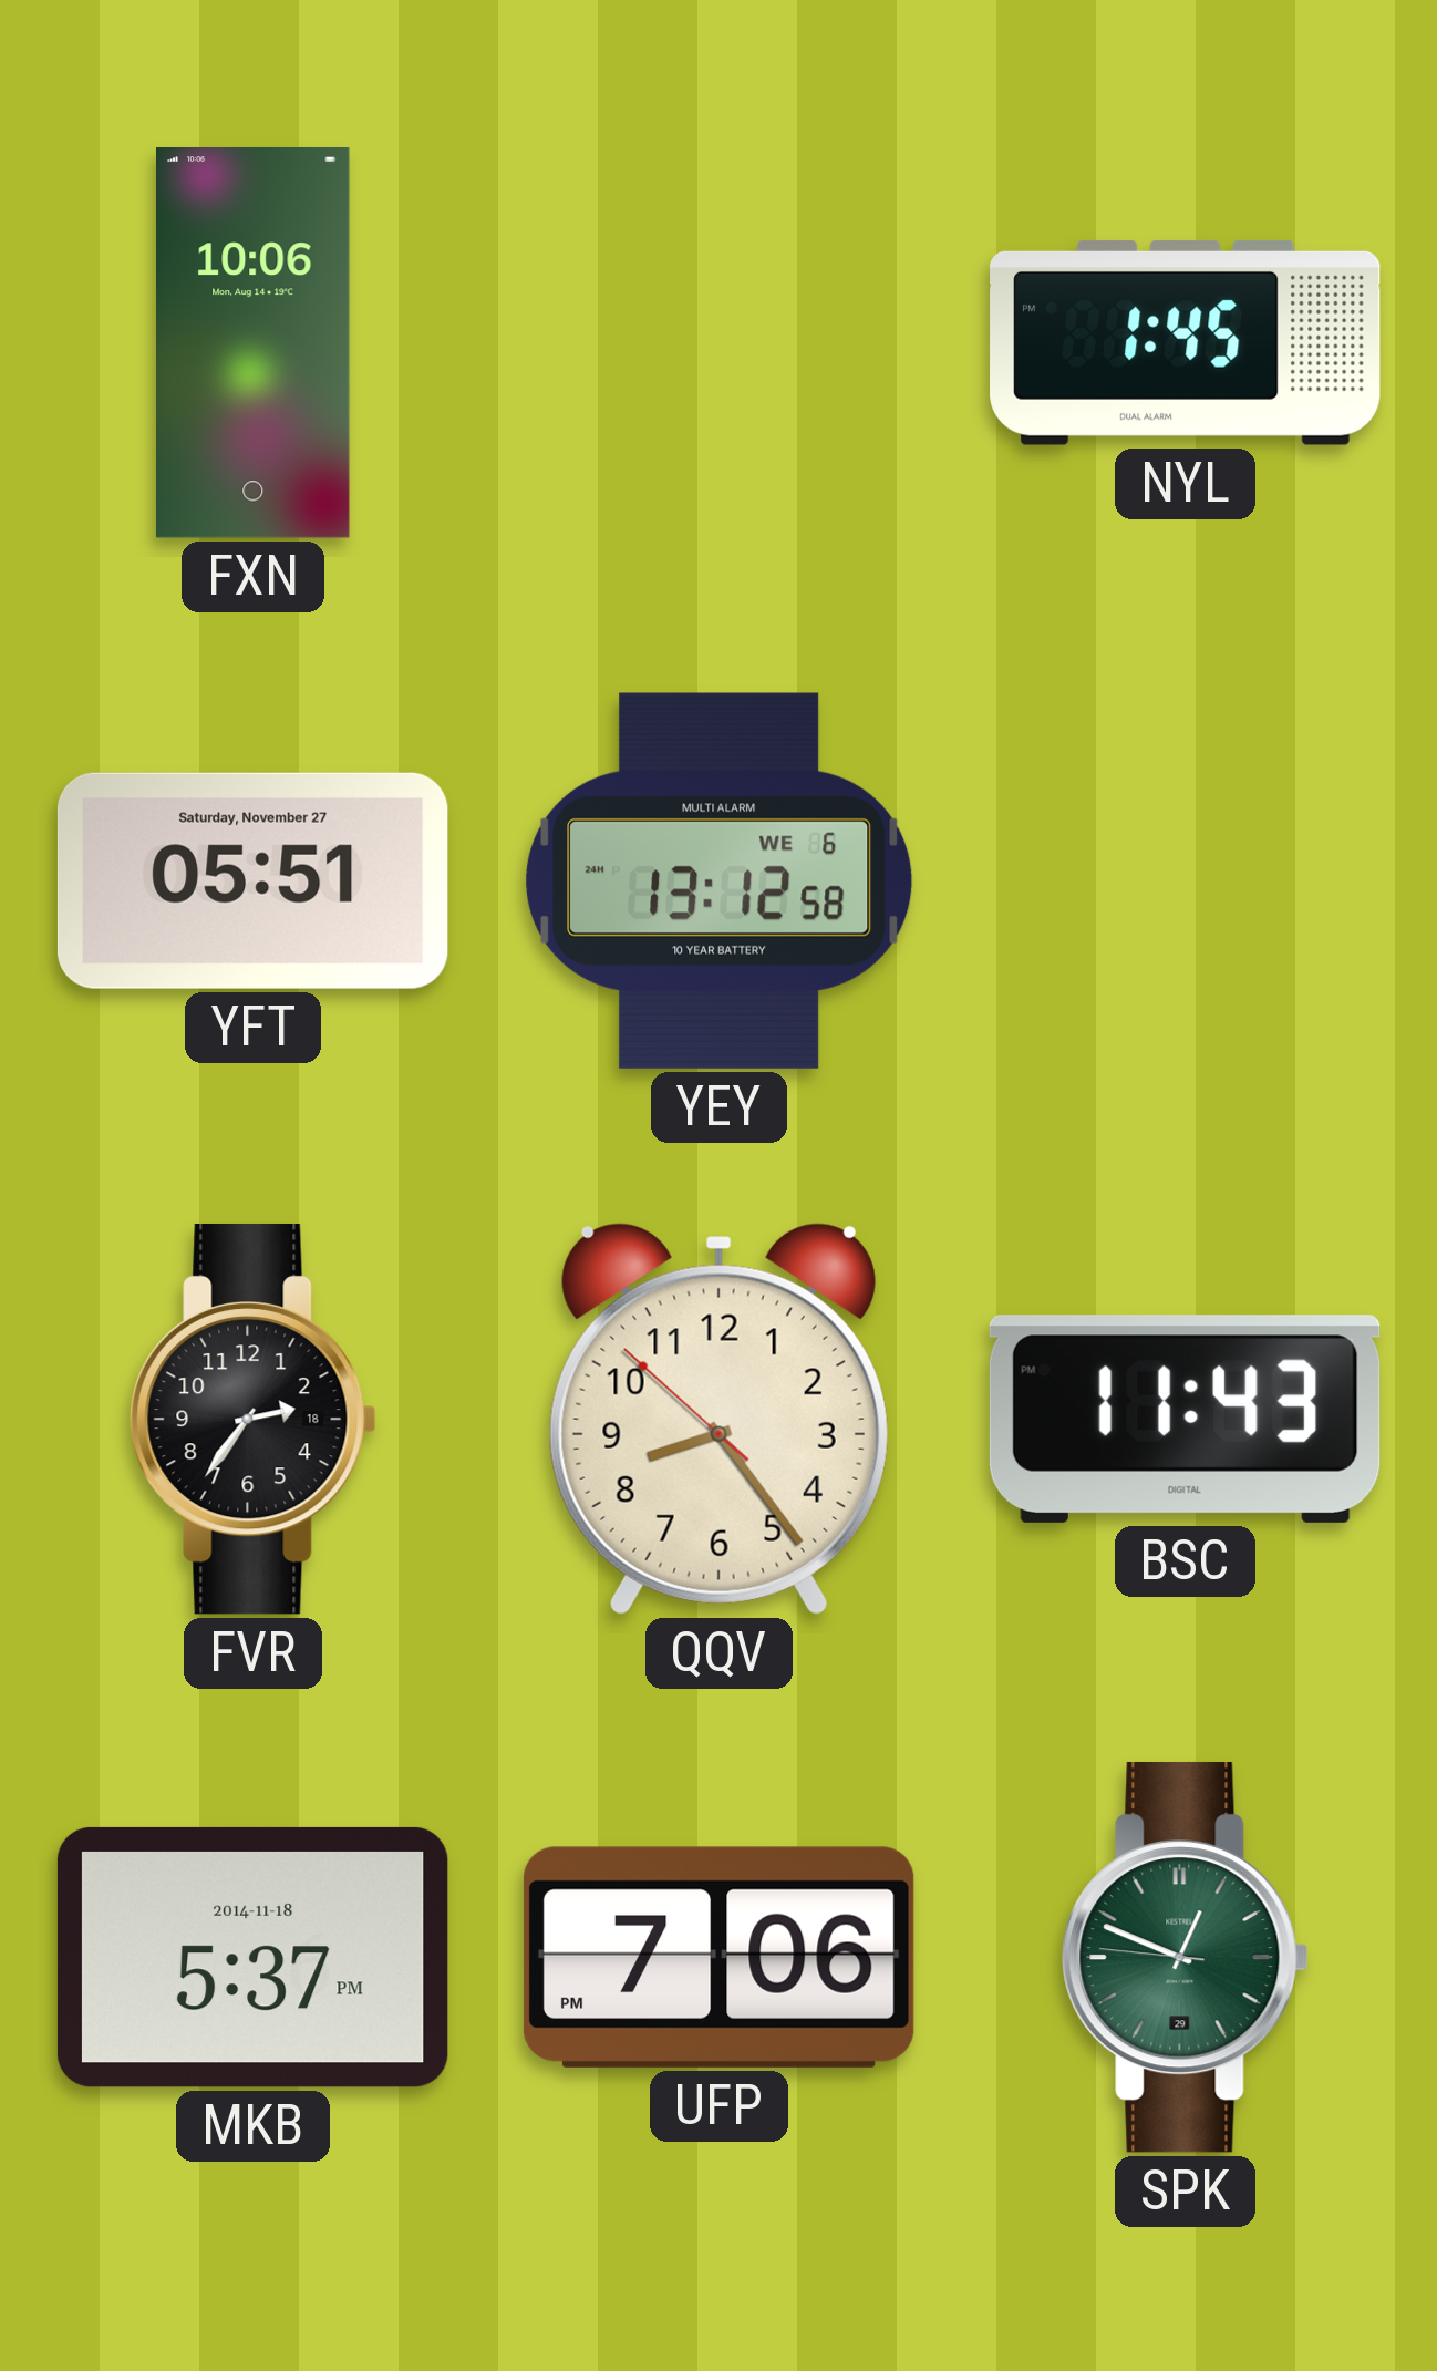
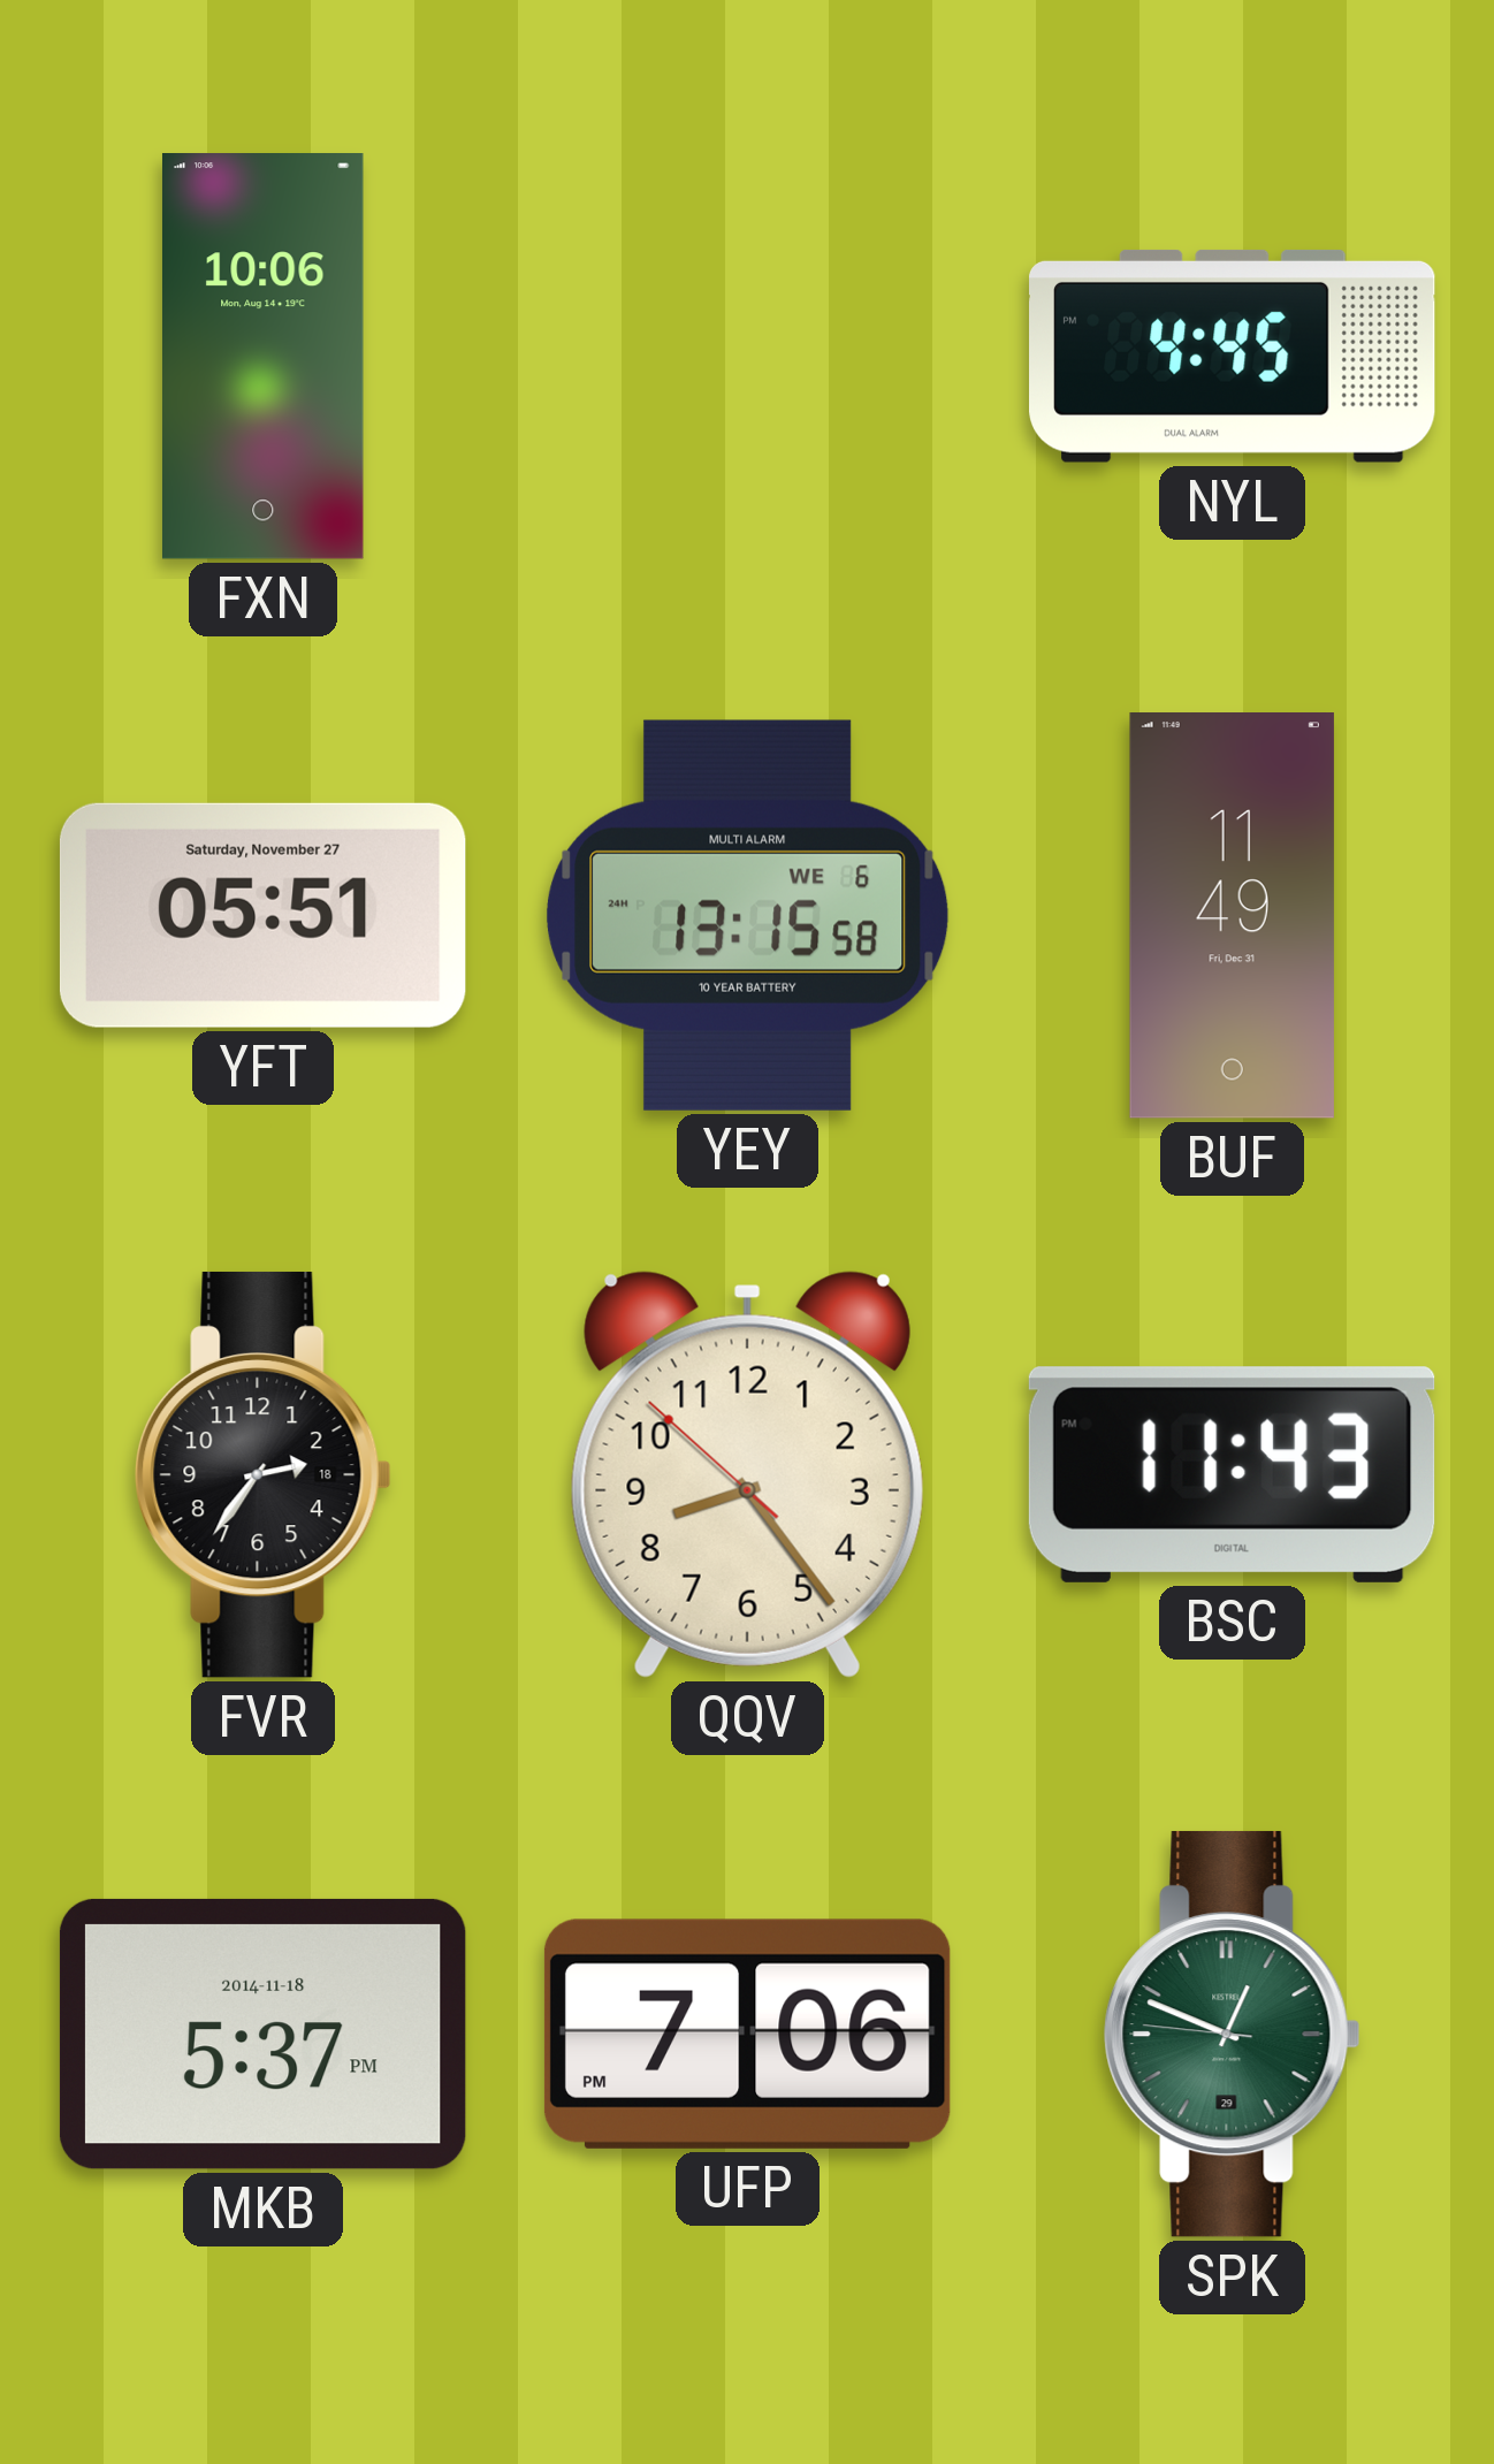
NYL: 1:45 -> 4:45
YEY: 13:12 -> 13:15
BUF: none -> 11:49
